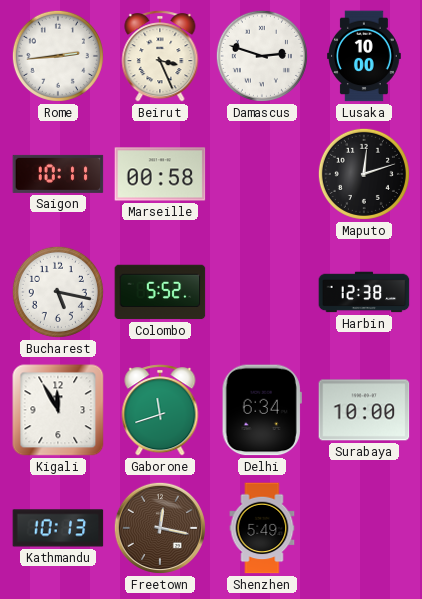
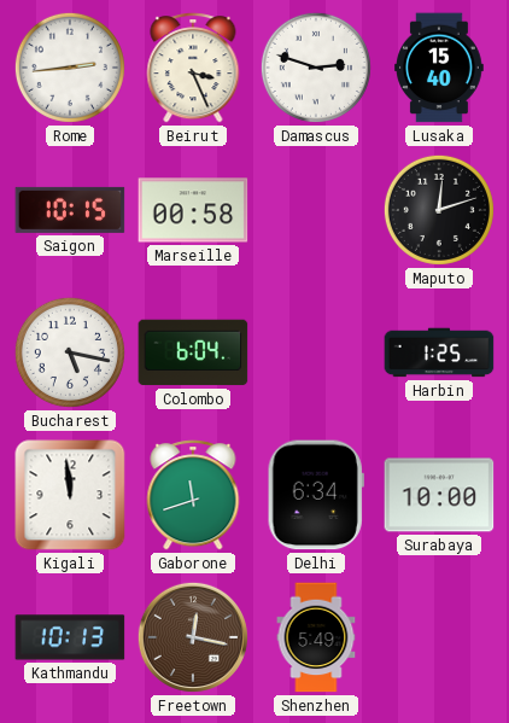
Lusaka: 10:00 -> 15:40
Saigon: 10:11 -> 10:15
Colombo: 5:52 -> 6:04
Harbin: 12:38 -> 1:25
Kigali: 11:55 -> 11:59
